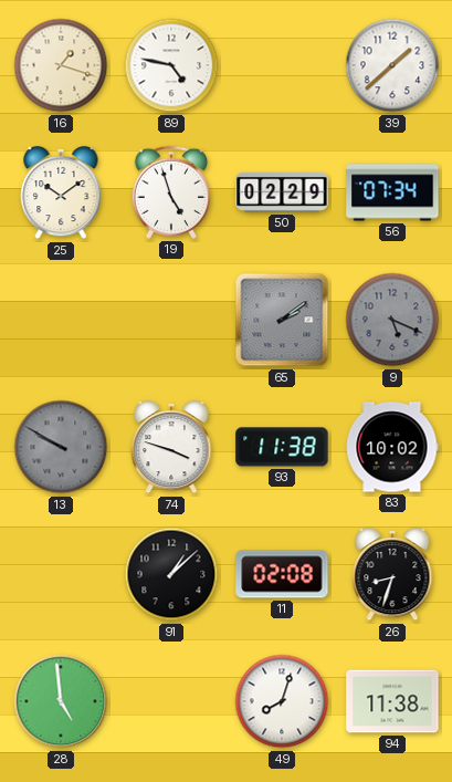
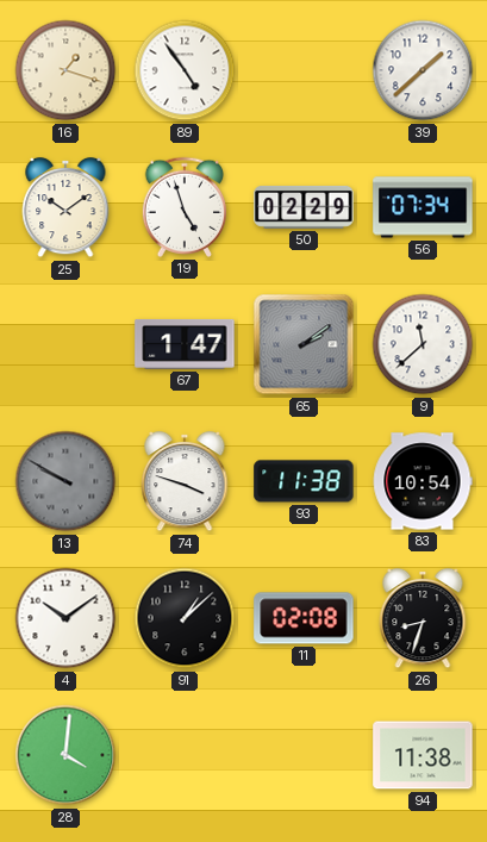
89: 4:47 -> 4:54
67: none -> 1:47
9: 5:19 -> 11:38
9 dial: grey -> white
83: 10:02 -> 10:54
4: none -> 10:09
28: 4:59 -> 4:01
49: 8:03 -> none
